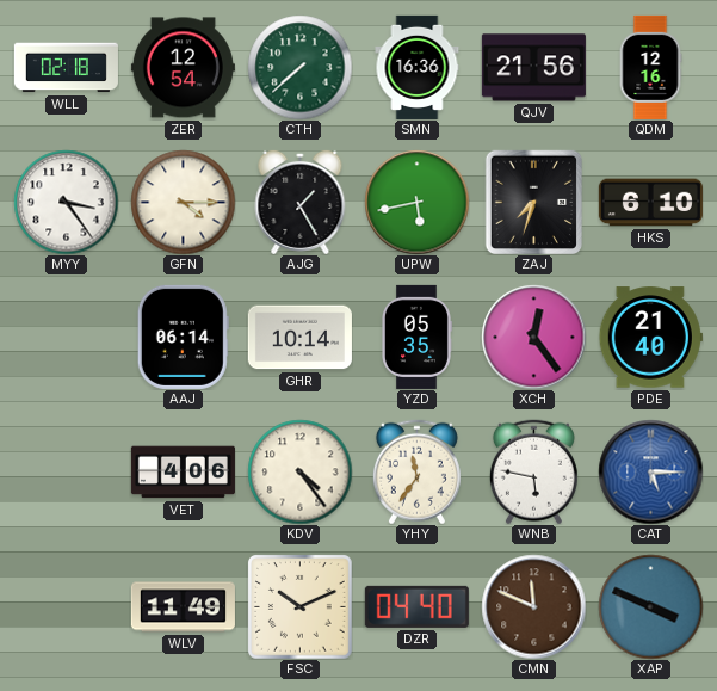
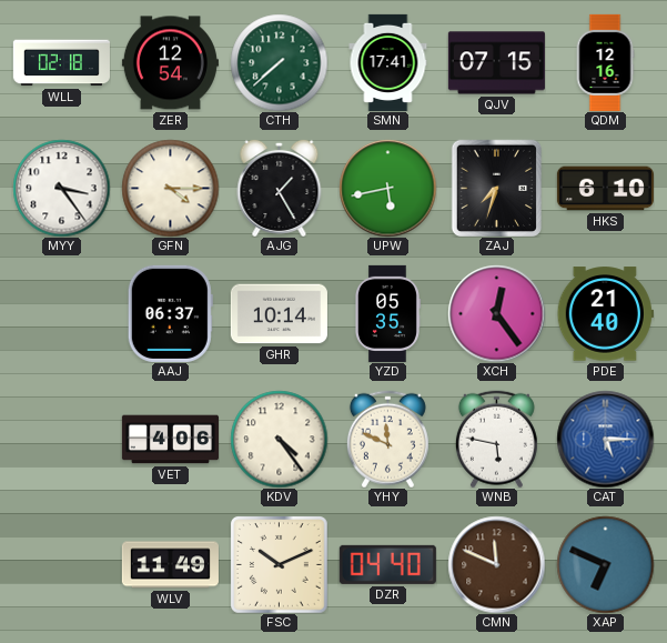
SMN: 16:36 -> 17:41
QJV: 21:56 -> 07:15
AAJ: 06:14 -> 06:37
YHY: 11:36 -> 11:49
XAP: 3:49 -> 6:49
